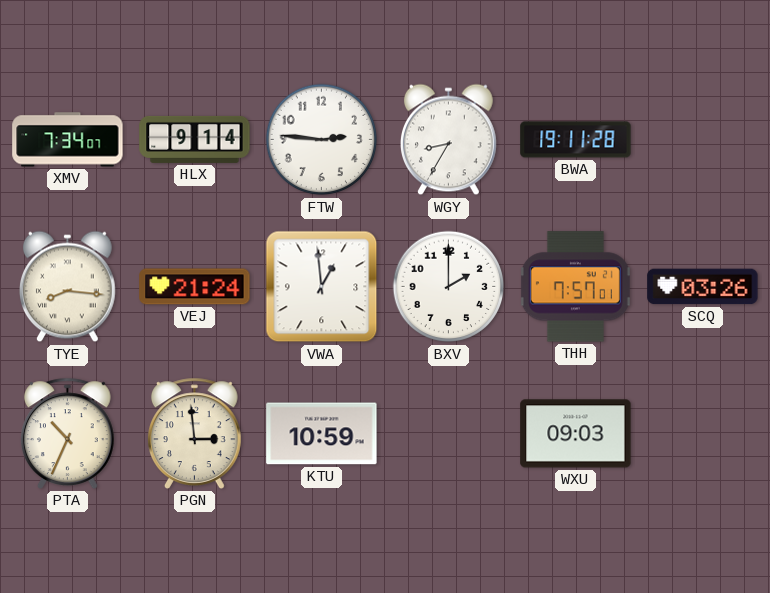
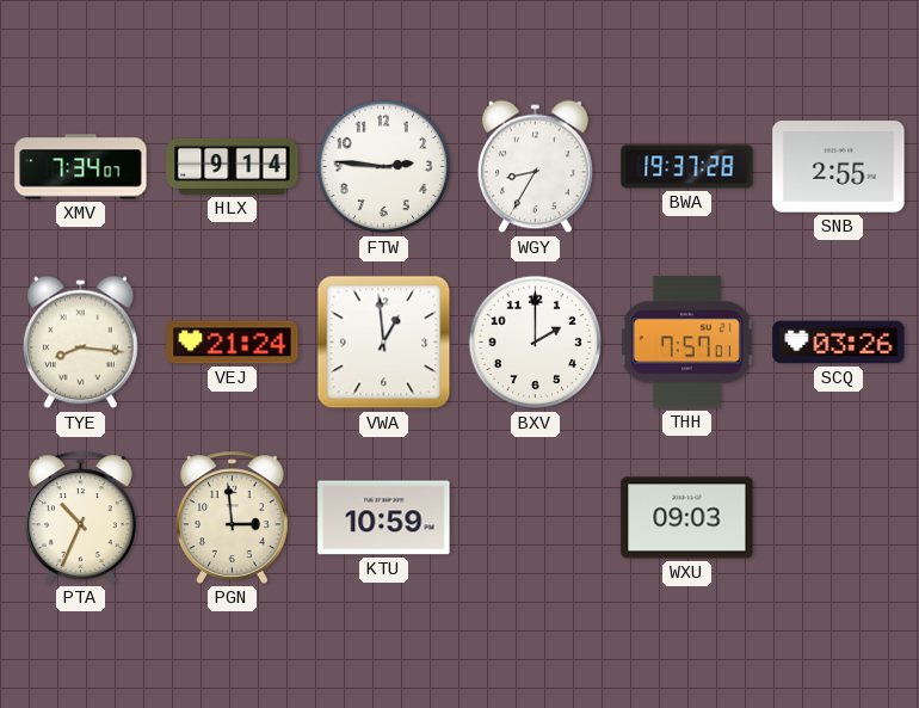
BWA: 19:11 -> 19:37
SNB: none -> 2:55
